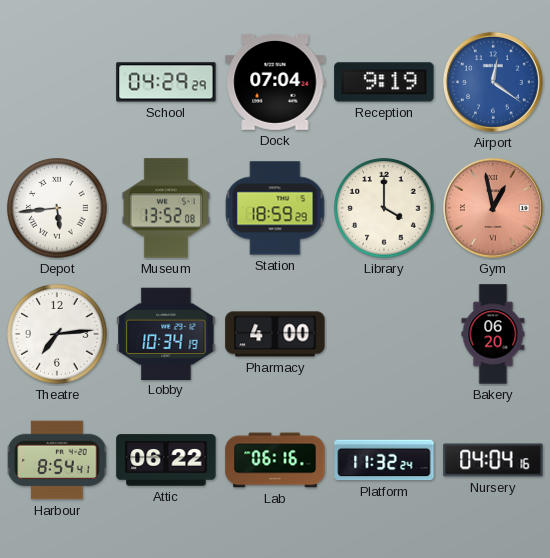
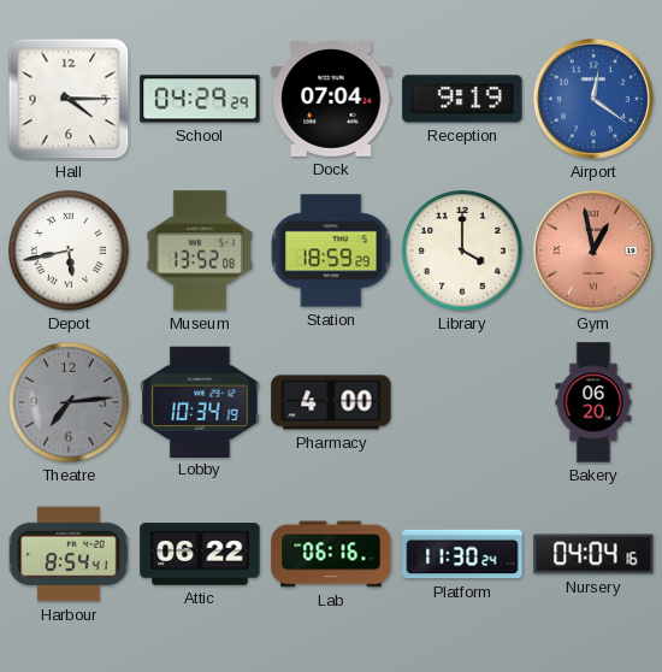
Hall: none -> 4:15
Depot: 5:44 -> 5:43
Theatre dial: white -> grey
Platform: 11:32 -> 11:30
